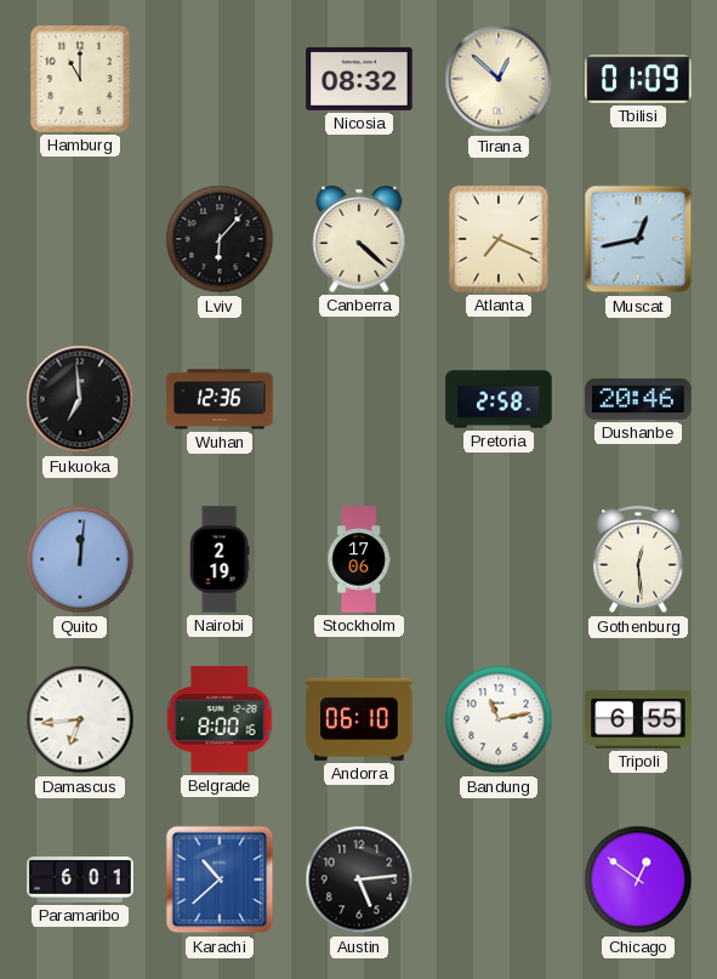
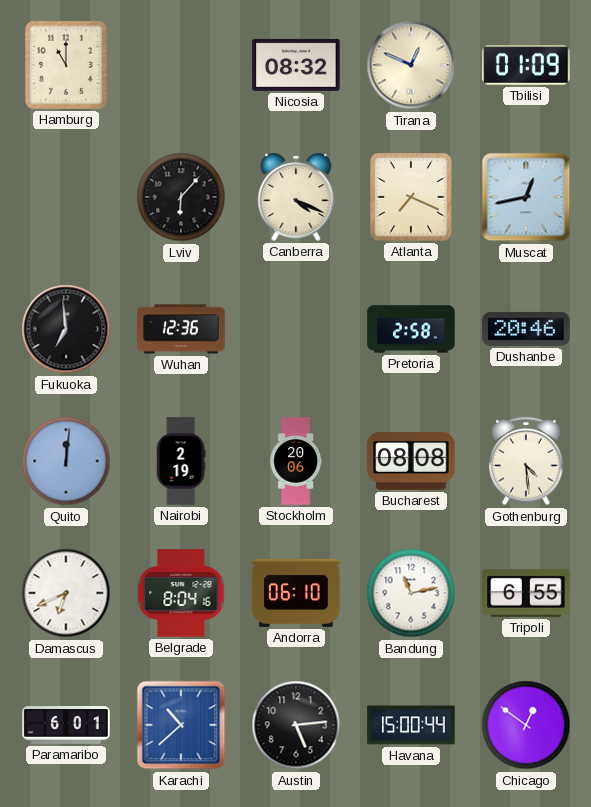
Tirana: 12:52 -> 12:49
Canberra: 4:22 -> 4:19
Stockholm: 17:06 -> 20:06
Bucharest: none -> 08:08
Gothenburg: 12:29 -> 4:29
Damascus: 6:44 -> 6:41
Belgrade: 8:00 -> 8:04
Havana: none -> 15:00
